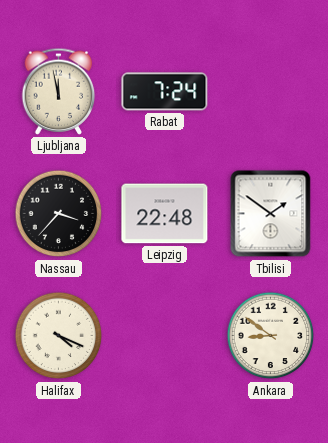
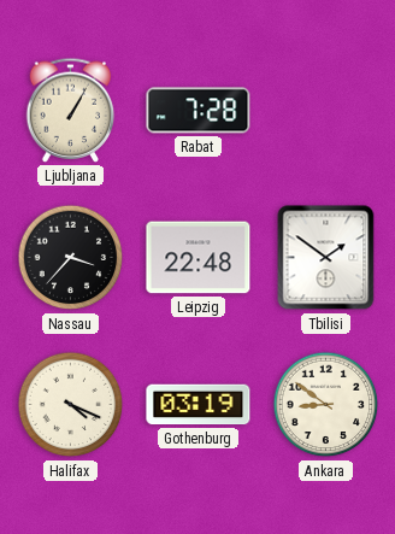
Ljubljana: 11:58 -> 1:05
Rabat: 7:24 -> 7:28
Gothenburg: none -> 03:19
